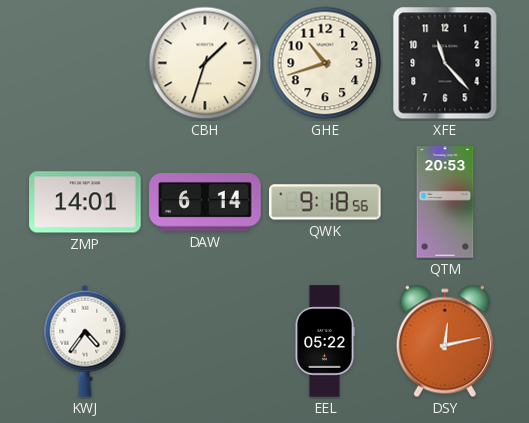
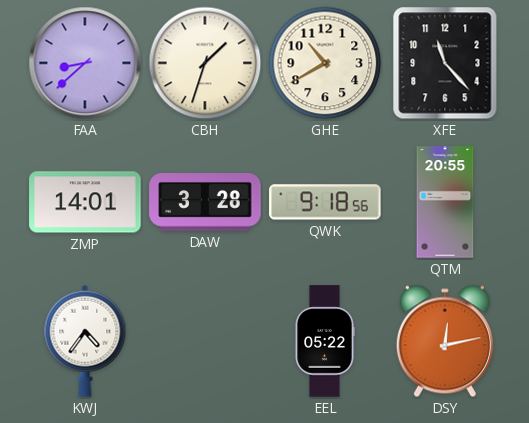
FAA: none -> 8:38
GHE: 10:42 -> 10:40
DAW: 6:14 -> 3:28
QTM: 20:53 -> 20:55
